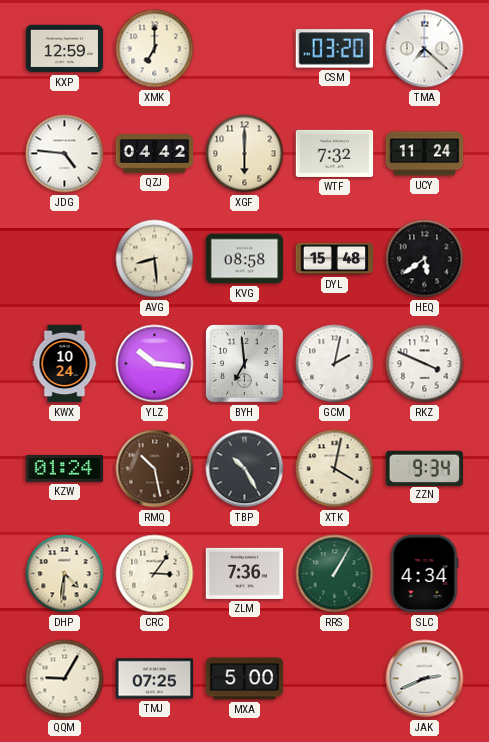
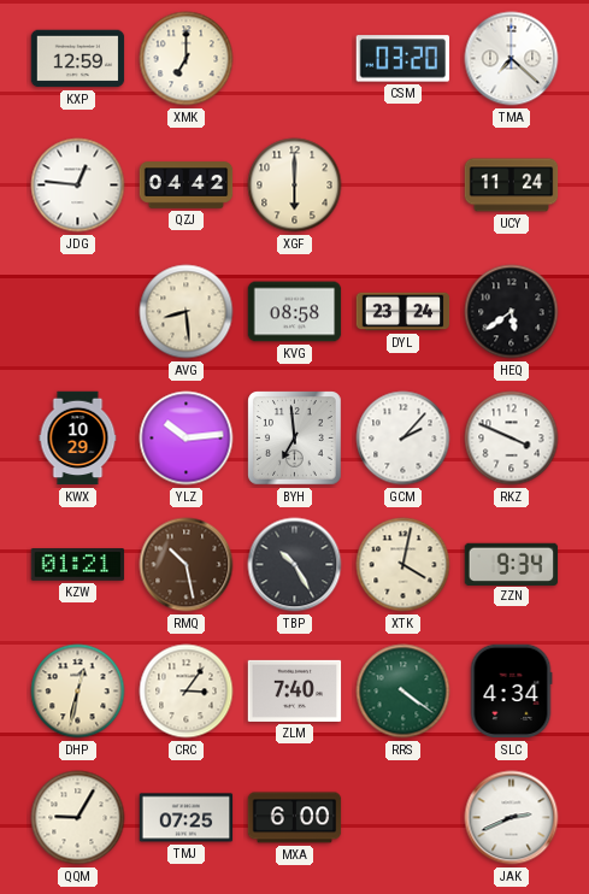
JDG: 4:46 -> 12:46
WTF: 7:32 -> none
DYL: 15:48 -> 23:24
KWX: 10:24 -> 10:29
YLZ: 10:16 -> 10:14
GCM: 2:02 -> 2:07
KZW: 01:24 -> 01:21
DHP: 4:31 -> 12:32
ZLM: 7:36 -> 7:40
RRS: 1:05 -> 4:21
MXA: 5:00 -> 6:00
